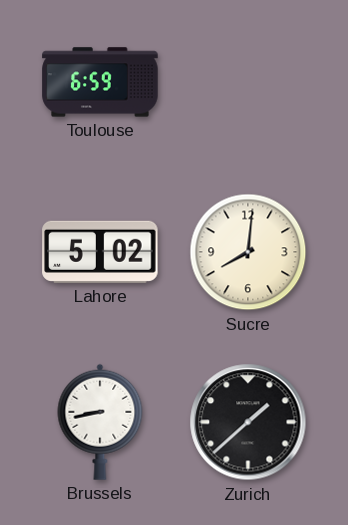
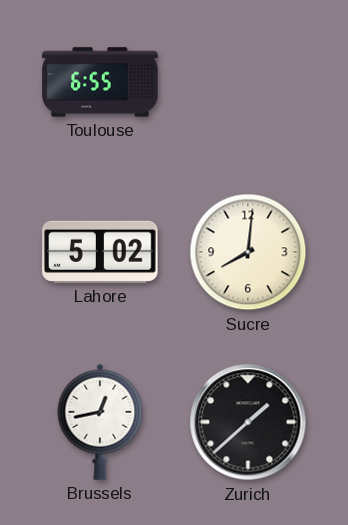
Toulouse: 6:59 -> 6:55
Brussels: 8:43 -> 12:43
